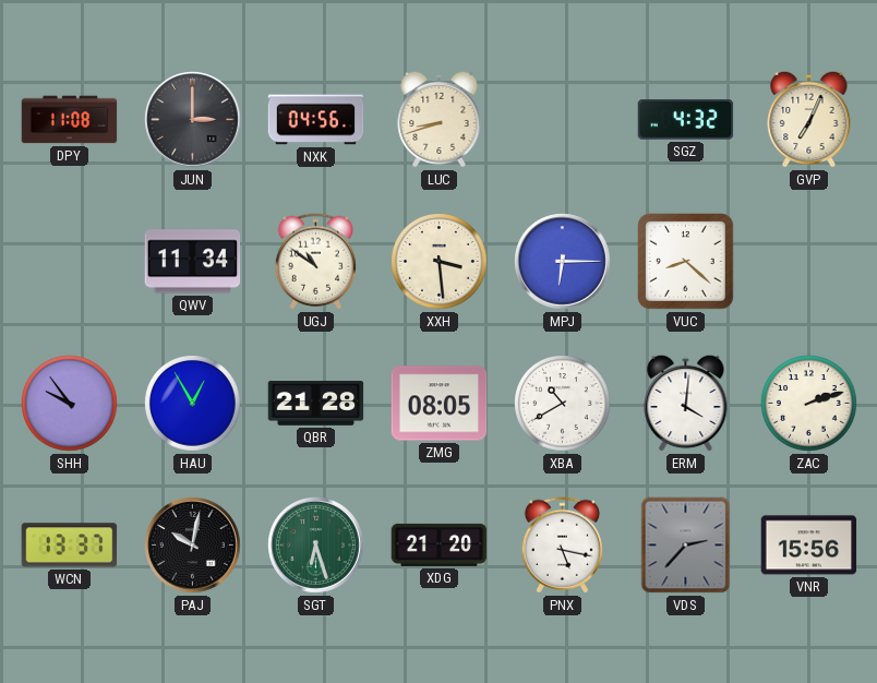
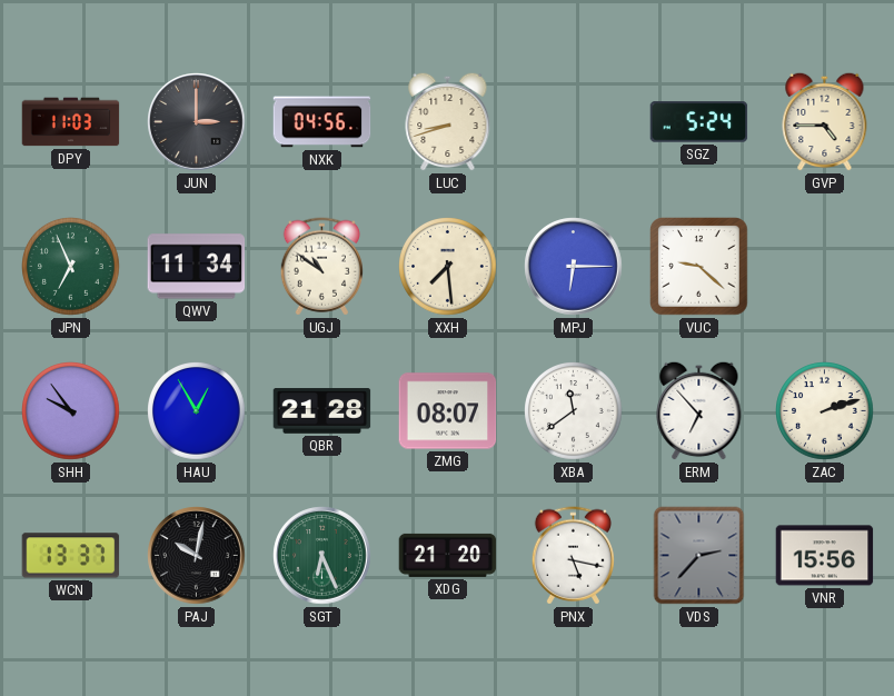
DPY: 11:08 -> 11:03
SGZ: 4:32 -> 5:24
GVP: 7:04 -> 4:45
JPN: none -> 6:56
XXH: 3:29 -> 7:29
VUC: 8:22 -> 9:22
ZMG: 08:05 -> 08:07
XBA: 10:40 -> 11:39
ERM: 4:01 -> 6:53
SGT: 6:27 -> 6:26
